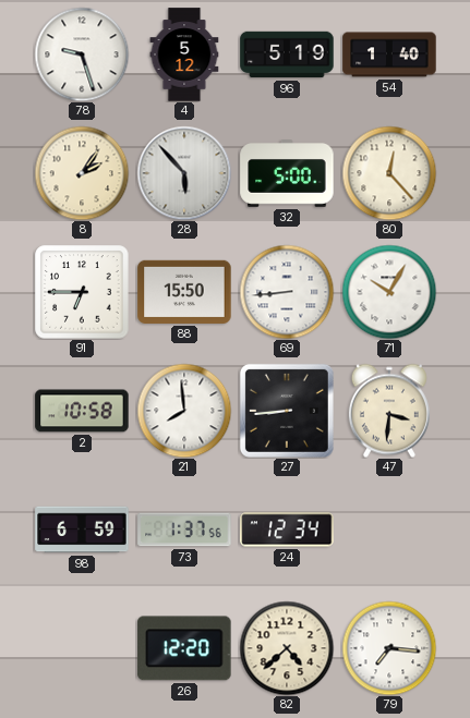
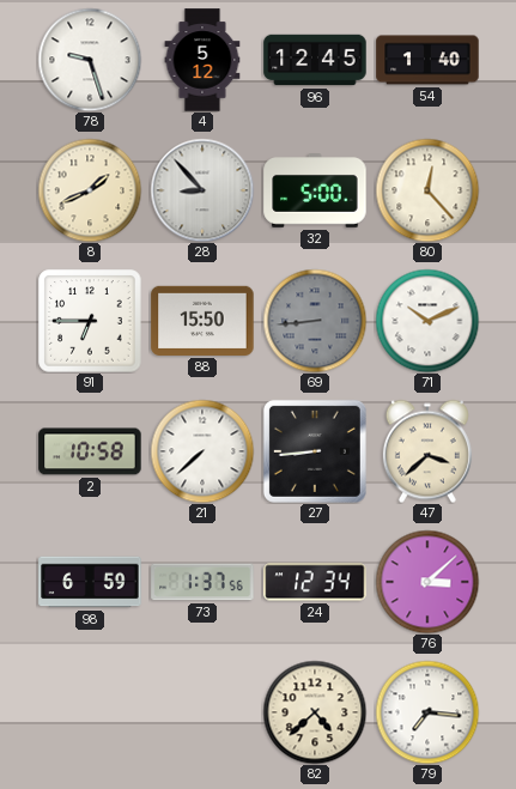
96: 5:19 -> 12:45
8: 2:06 -> 1:41
28: 5:53 -> 8:53
69 dial: white -> grey
71: 10:05 -> 10:11
21: 7:59 -> 7:38
47: 3:31 -> 3:38
76: none -> 3:08
26: 12:20 -> none
